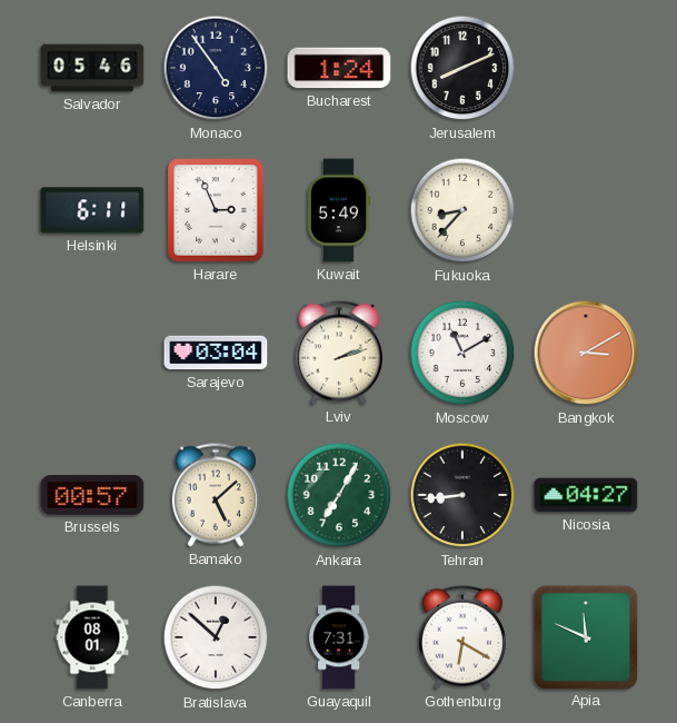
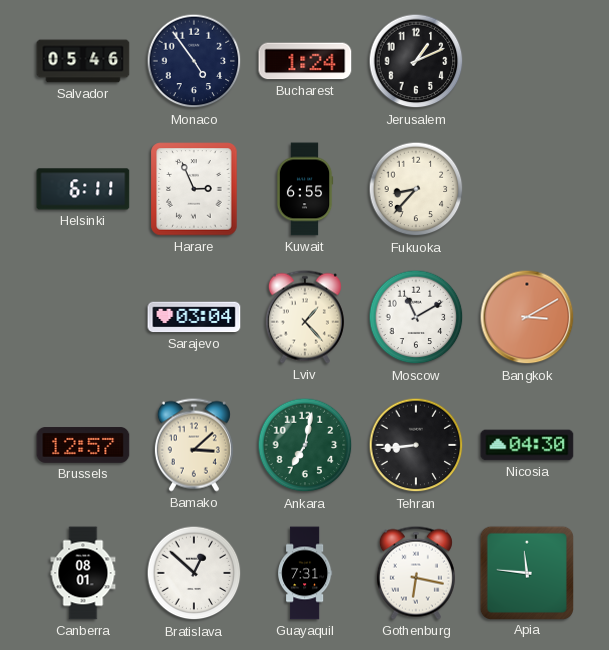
Jerusalem: 8:11 -> 1:11
Kuwait: 5:49 -> 6:55
Lviv: 2:12 -> 1:23
Brussels: 00:57 -> 12:57
Bamako: 5:08 -> 3:08
Ankara: 7:05 -> 7:02
Nicosia: 04:27 -> 04:30
Gothenburg: 6:20 -> 6:17
Apia: 11:49 -> 11:46
